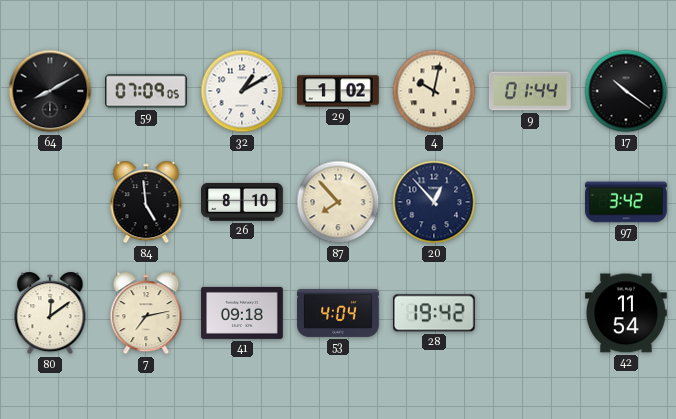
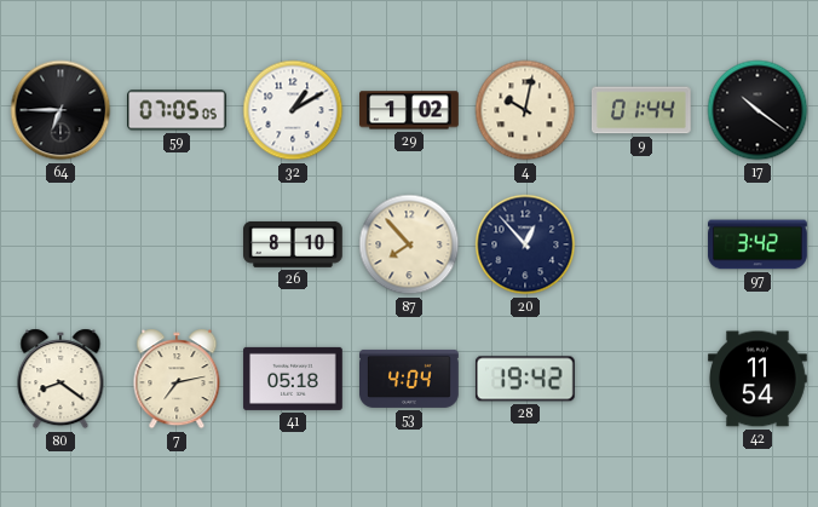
64: 8:10 -> 6:45
59: 07:09 -> 07:05
84: 4:59 -> none
80: 12:09 -> 8:21
41: 09:18 -> 05:18
